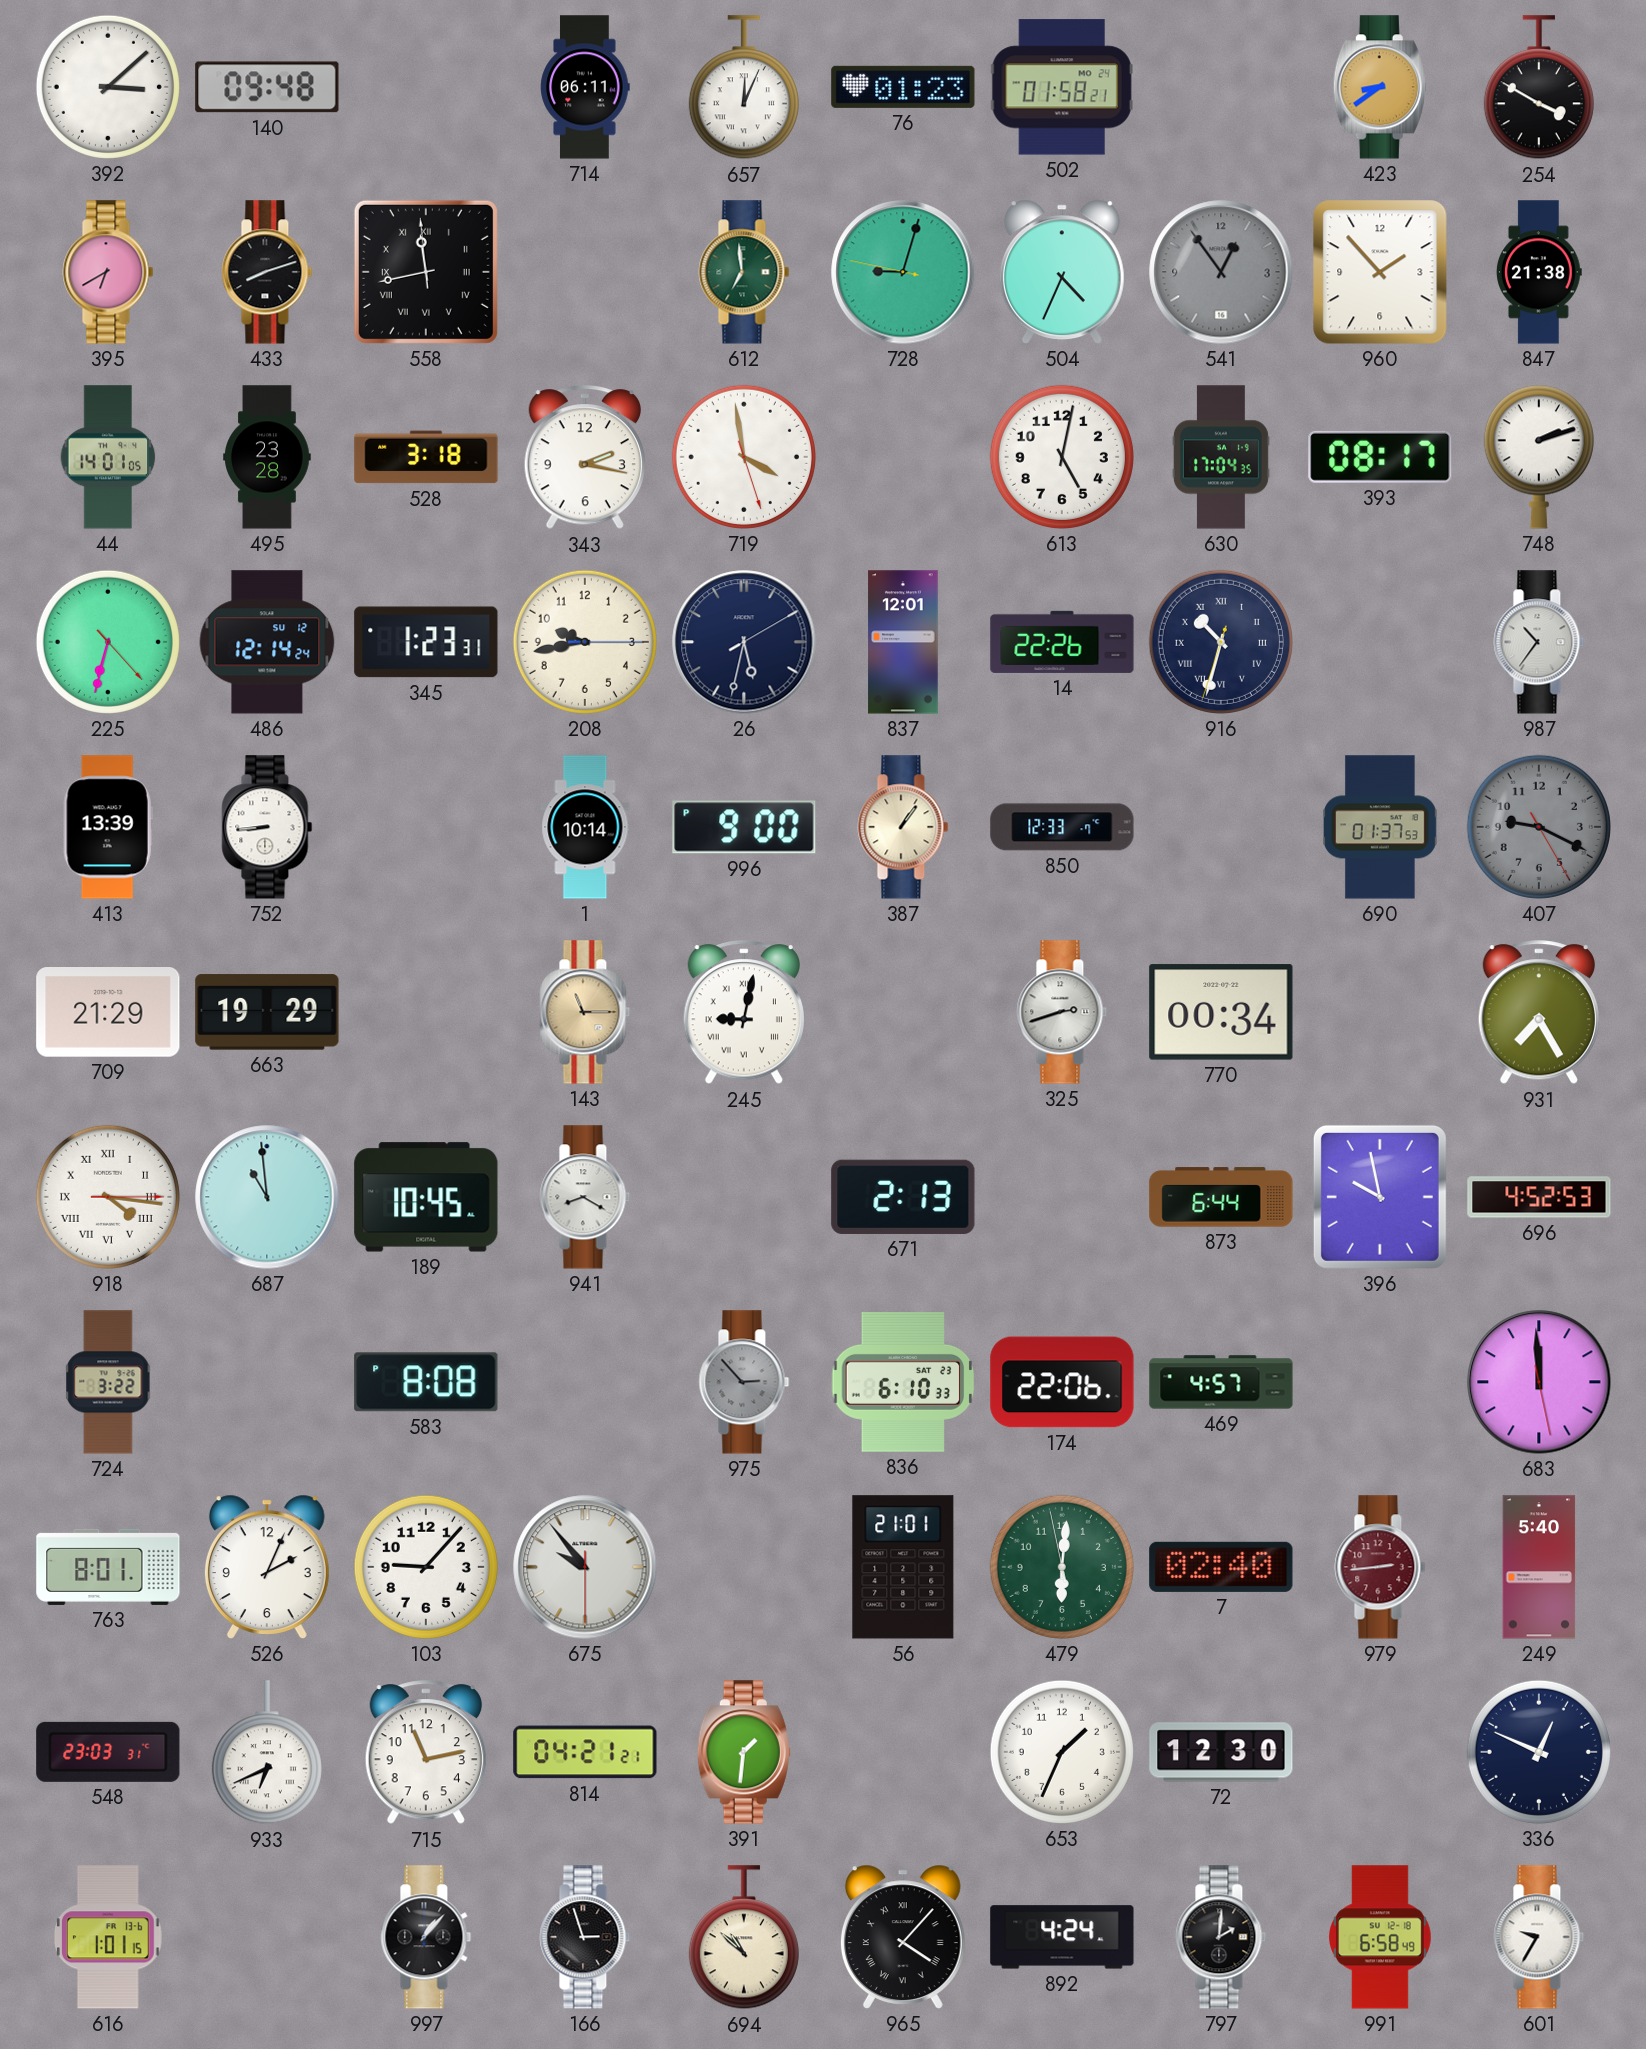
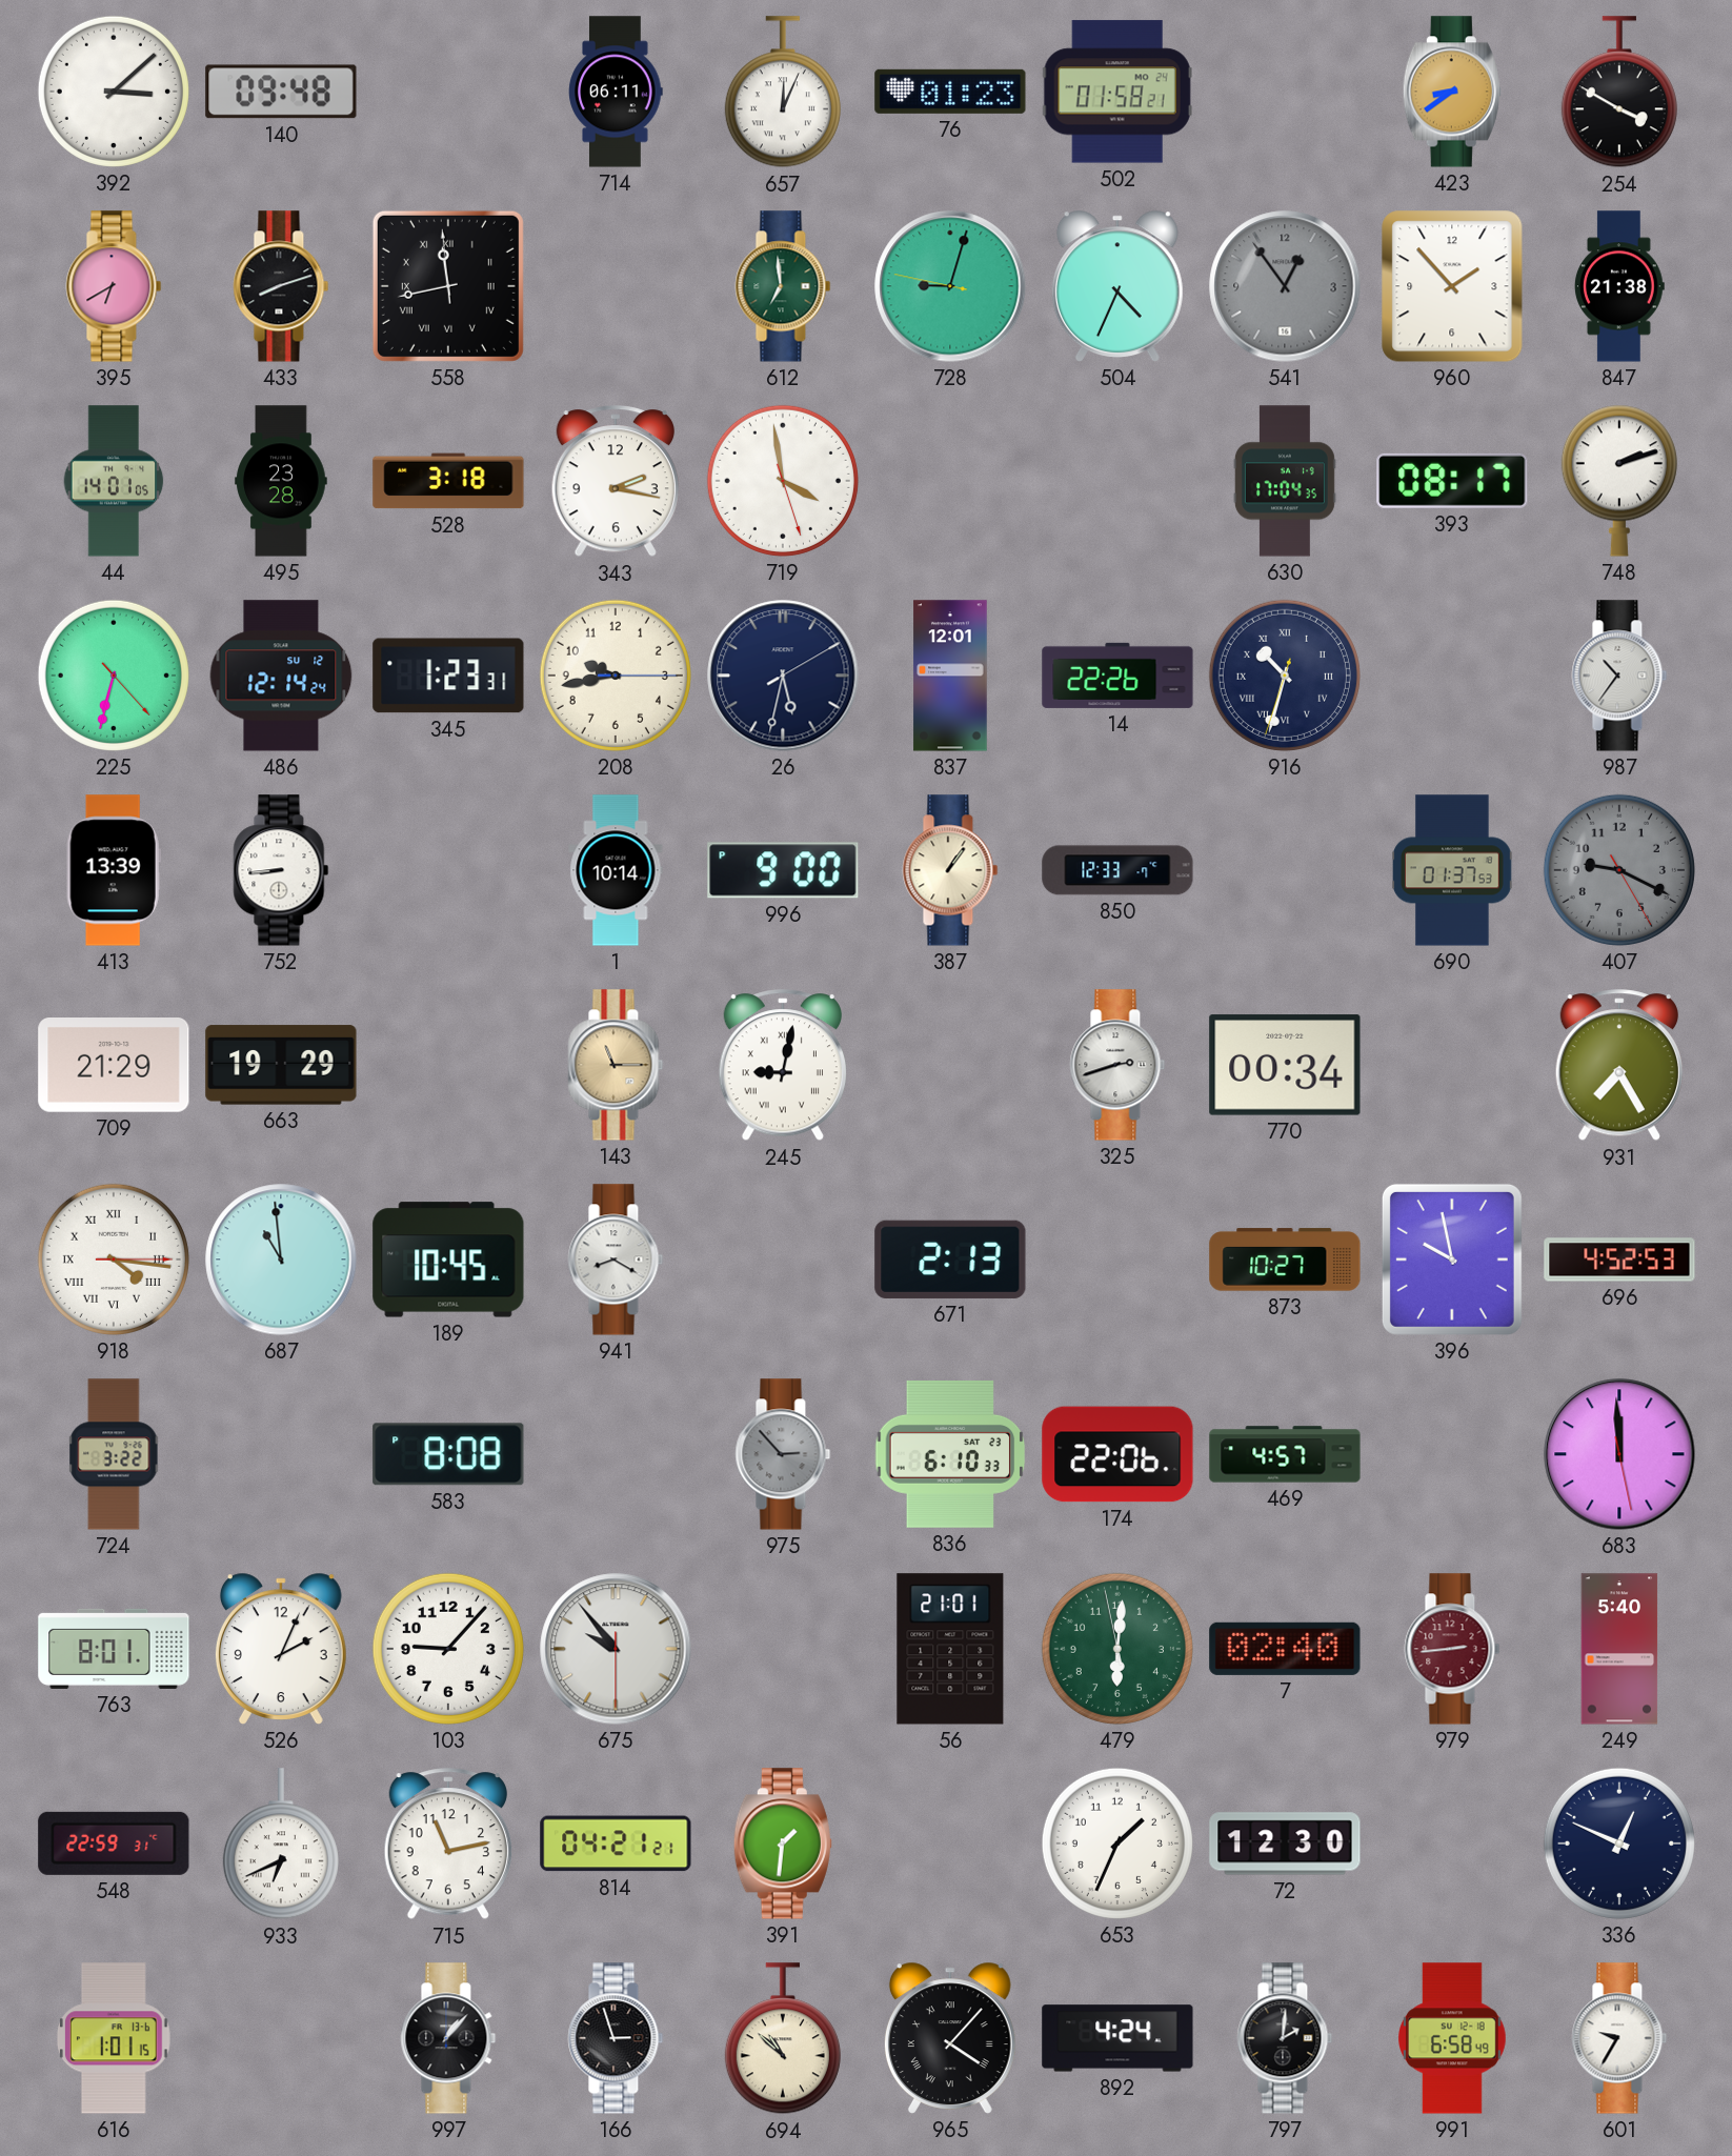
613: 5:02 -> none
873: 6:44 -> 10:27
548: 23:03 -> 22:59
